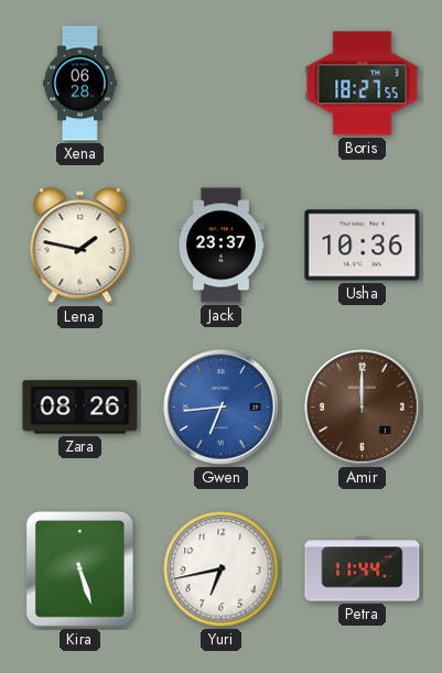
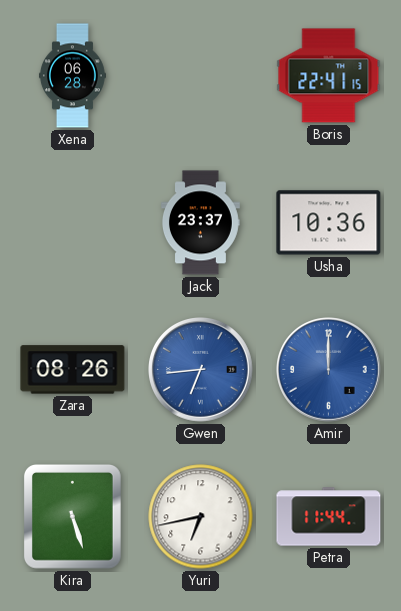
Boris: 18:27 -> 22:41
Lena: 1:47 -> none
Amir dial: brown -> blue
